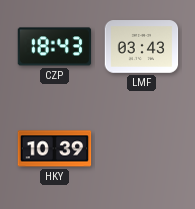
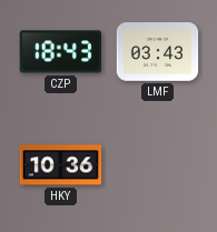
HKY: 10:39 -> 10:36
